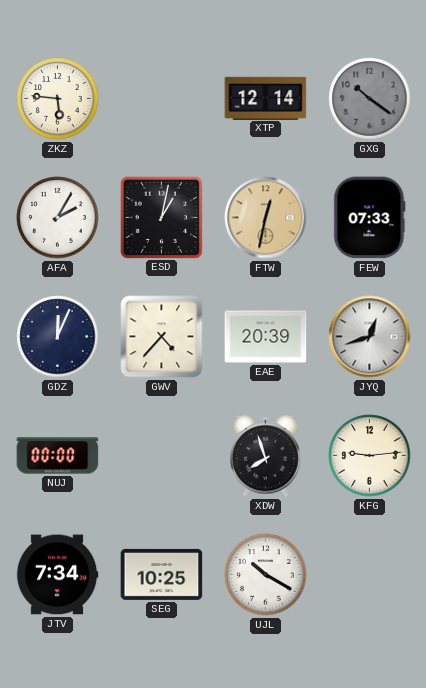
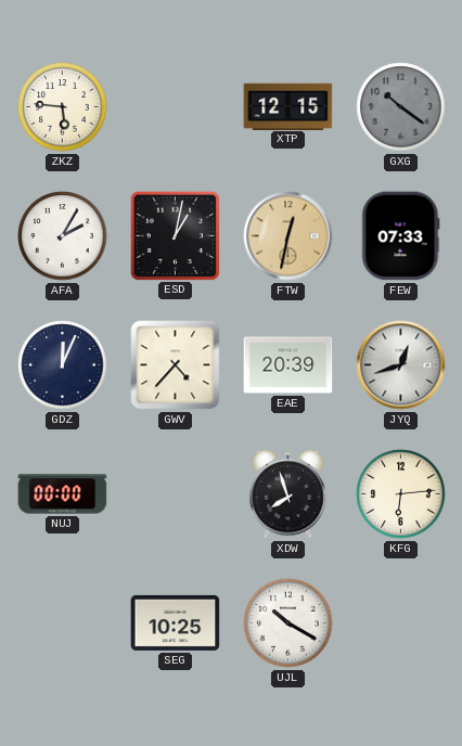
XTP: 12:14 -> 12:15
KFG: 9:14 -> 6:14
JTV: 7:34 -> none
